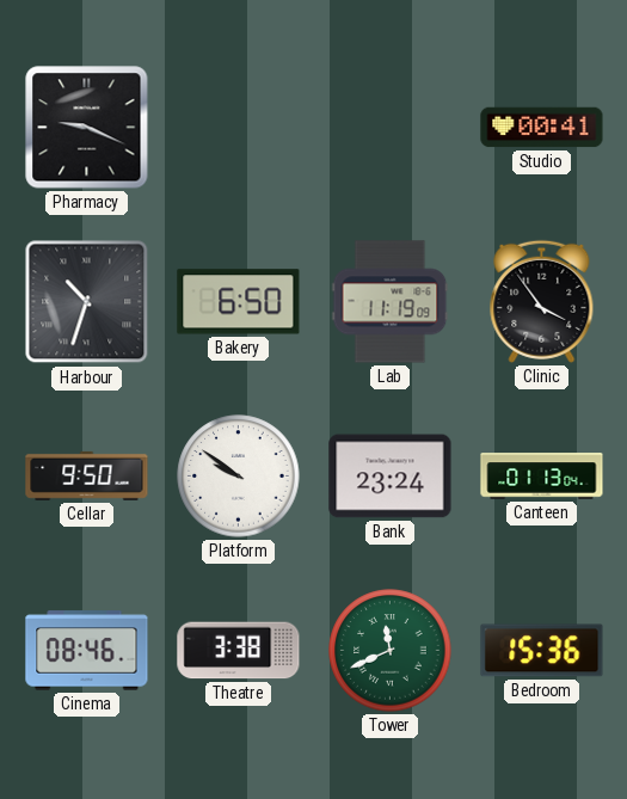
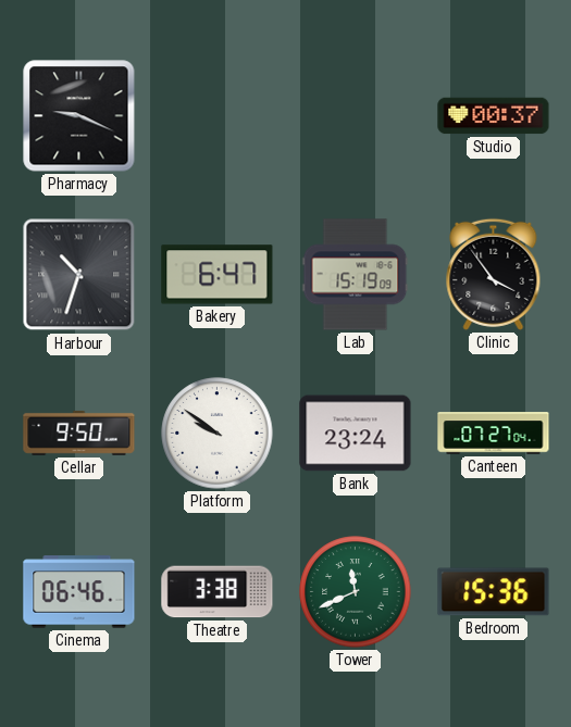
Studio: 00:41 -> 00:37
Bakery: 6:50 -> 6:47
Lab: 11:19 -> 15:19
Canteen: 01:13 -> 07:27
Cinema: 08:46 -> 06:46
